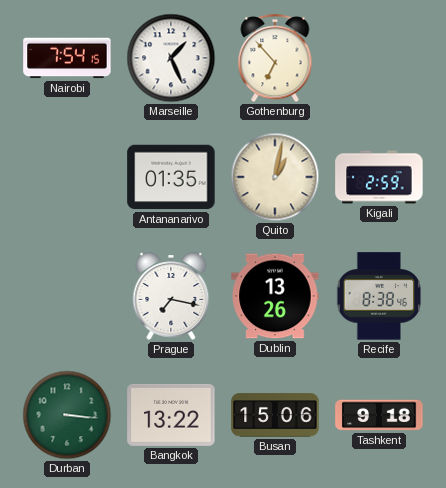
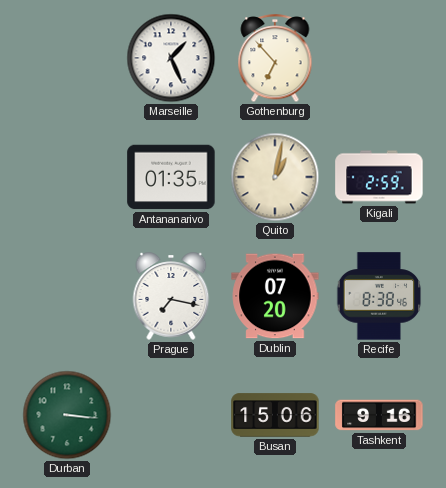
Nairobi: 7:54 -> none
Dublin: 13:26 -> 07:20
Bangkok: 13:22 -> none
Tashkent: 9:18 -> 9:16
